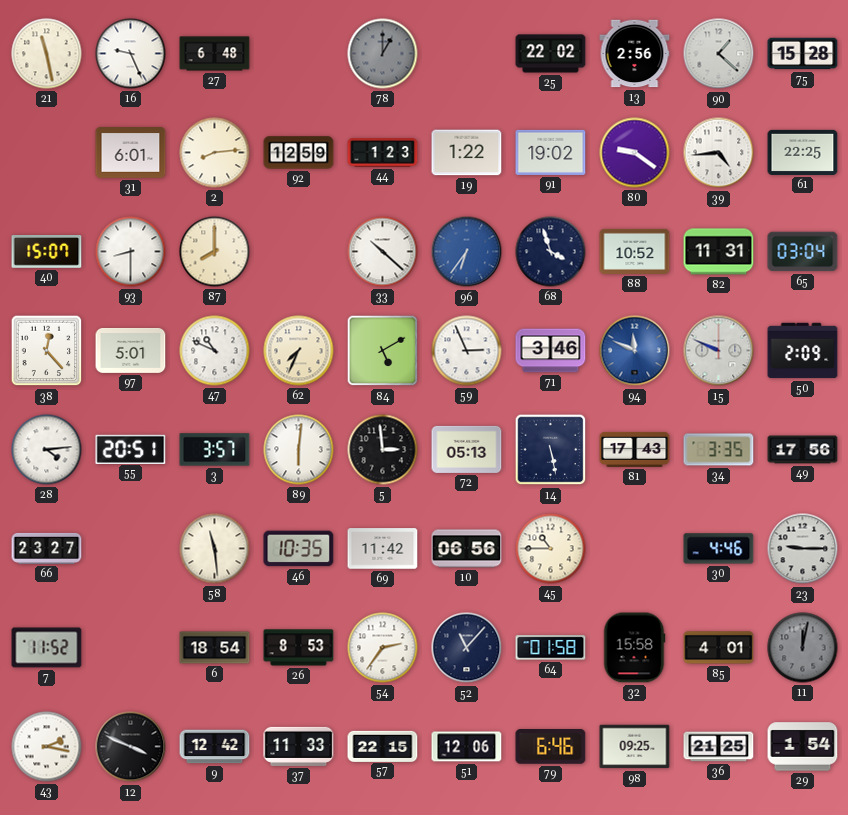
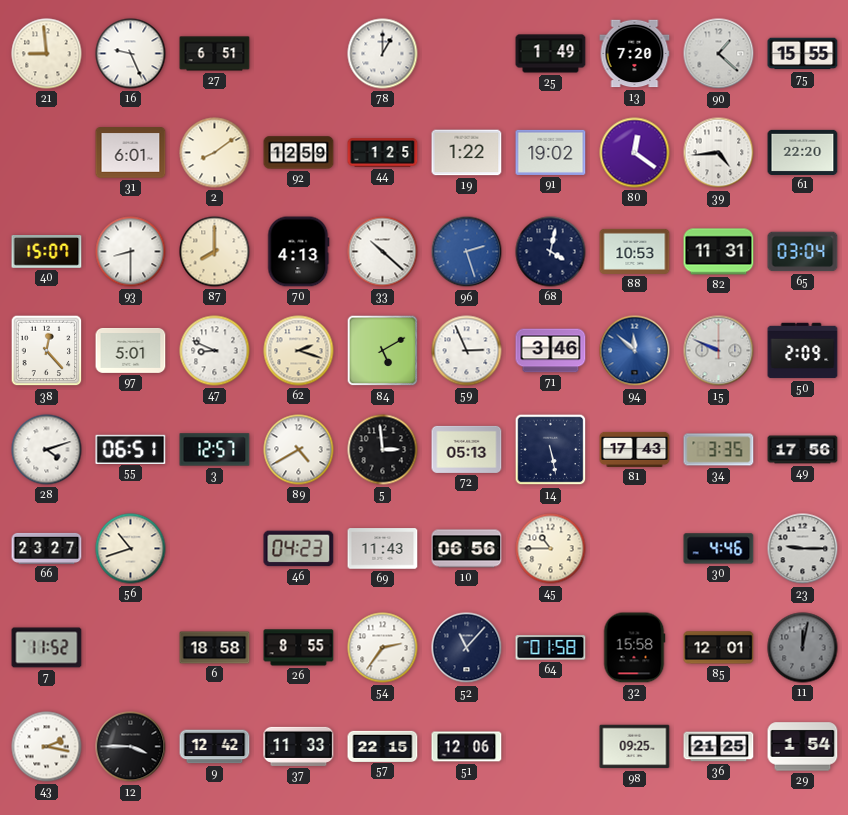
21: 11:28 -> 8:59
27: 6:48 -> 6:51
78 dial: grey -> white
25: 22:02 -> 1:49
13: 2:56 -> 7:20
75: 15:28 -> 15:55
2: 8:14 -> 8:09
44: 1:23 -> 1:25
80: 9:21 -> 12:21
61: 22:25 -> 22:20
70: none -> 4:13
96: 6:36 -> 2:27
68: 3:57 -> 4:02
88: 10:52 -> 10:53
47: 10:49 -> 8:49
62: 7:34 -> 2:18
94: 11:49 -> 11:52
28: 4:14 -> 4:12
55: 20:51 -> 06:51
3: 3:57 -> 12:57
89: 6:01 -> 4:40
56: none -> 10:42
58: 11:29 -> none
46: 10:35 -> 04:23
69: 11:42 -> 11:43
6: 18:54 -> 18:58
26: 8:53 -> 8:55
85: 4:01 -> 12:01
12: 3:49 -> 3:45
79: 6:46 -> none
